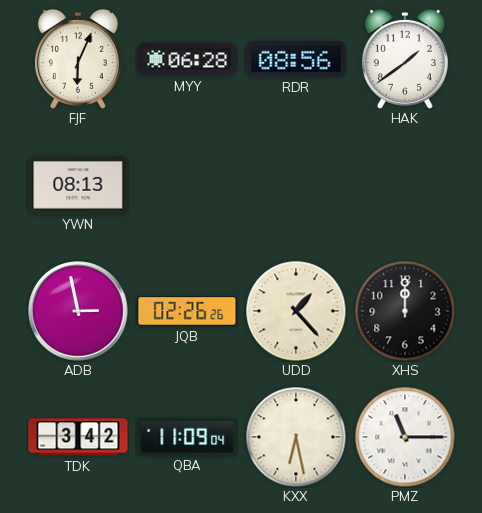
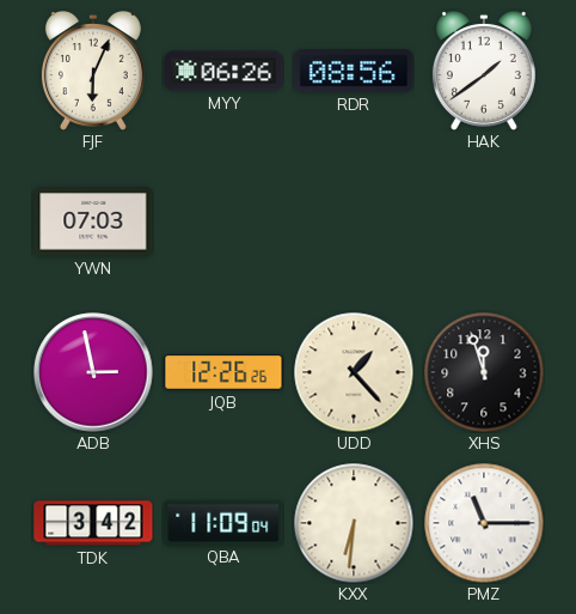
MYY: 06:28 -> 06:26
YWN: 08:13 -> 07:03
JQB: 02:26 -> 12:26
XHS: 12:00 -> 11:57
KXX: 6:28 -> 6:31
